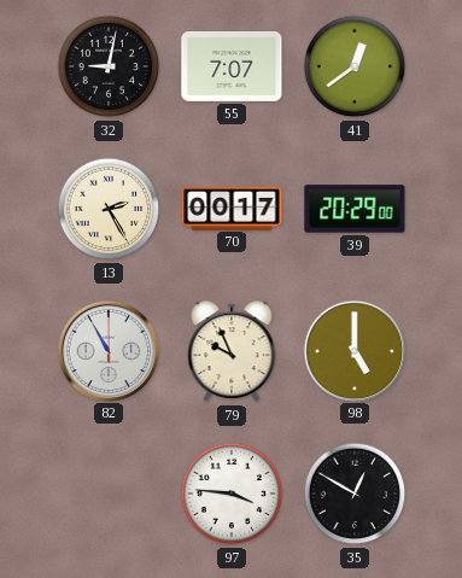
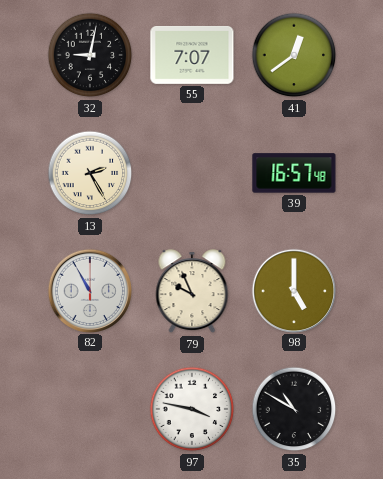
70: 00:17 -> none
39: 20:29 -> 16:57
97: 3:46 -> 3:47
35: 12:50 -> 10:50
